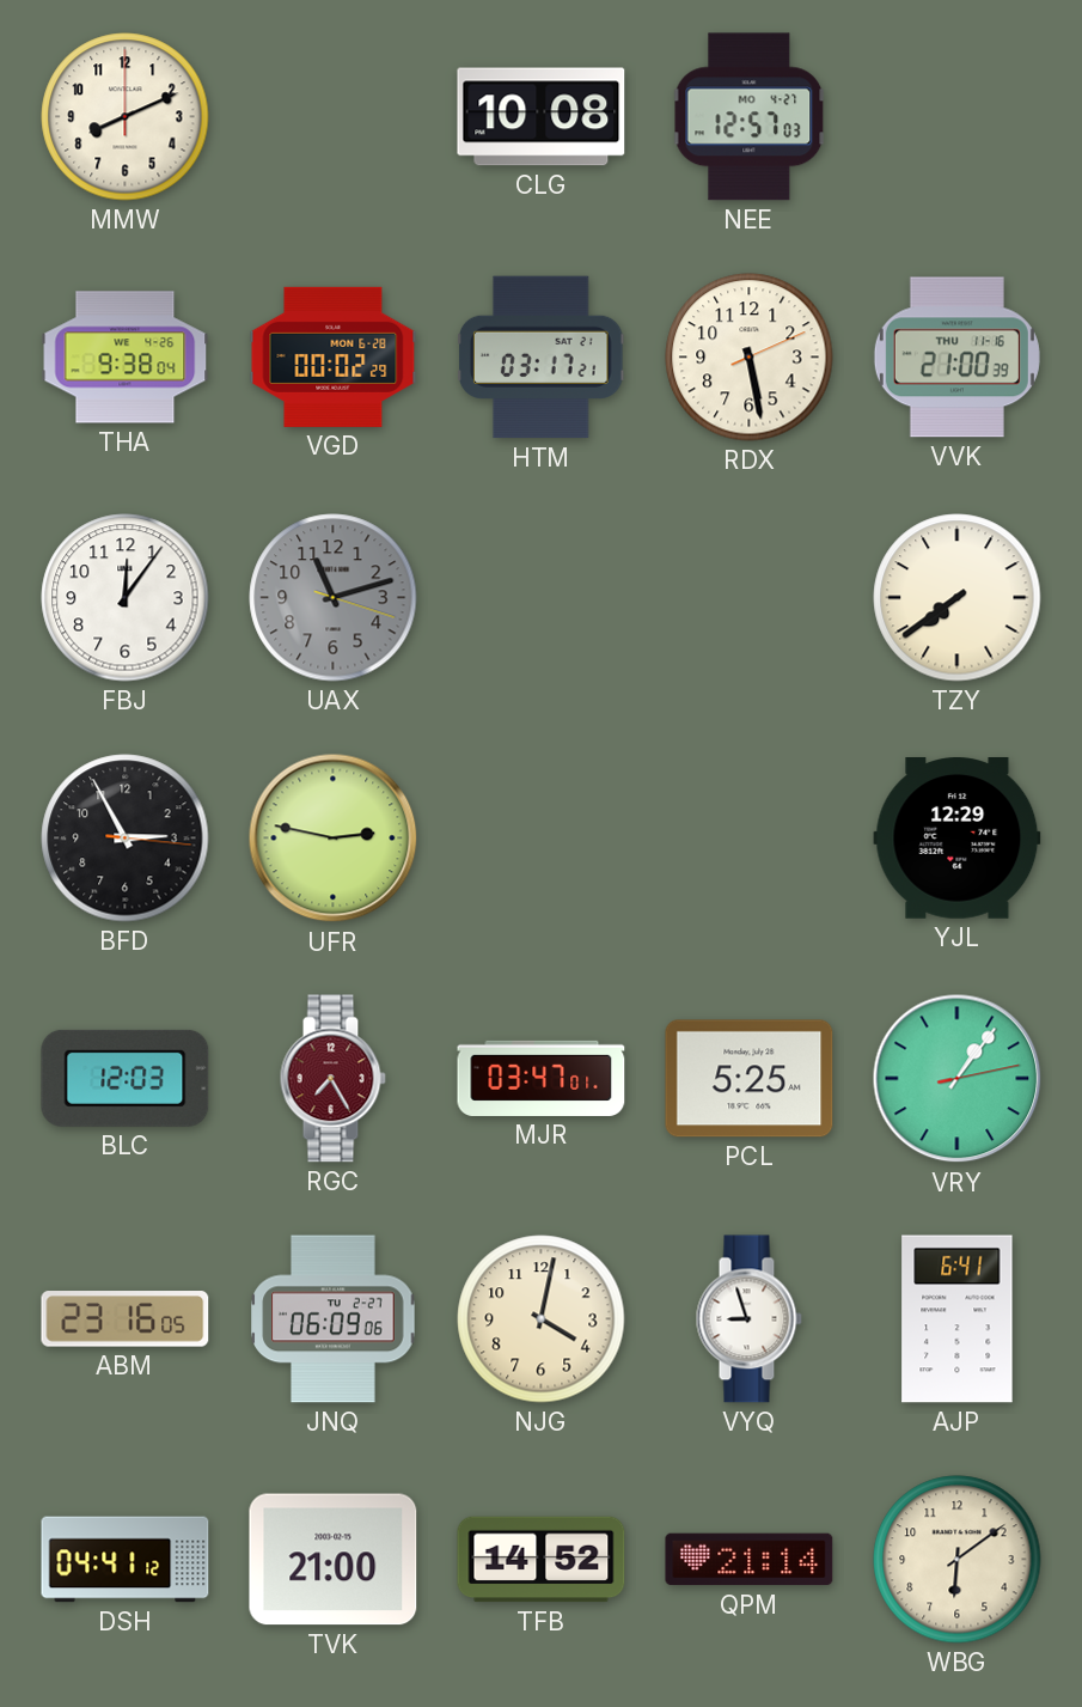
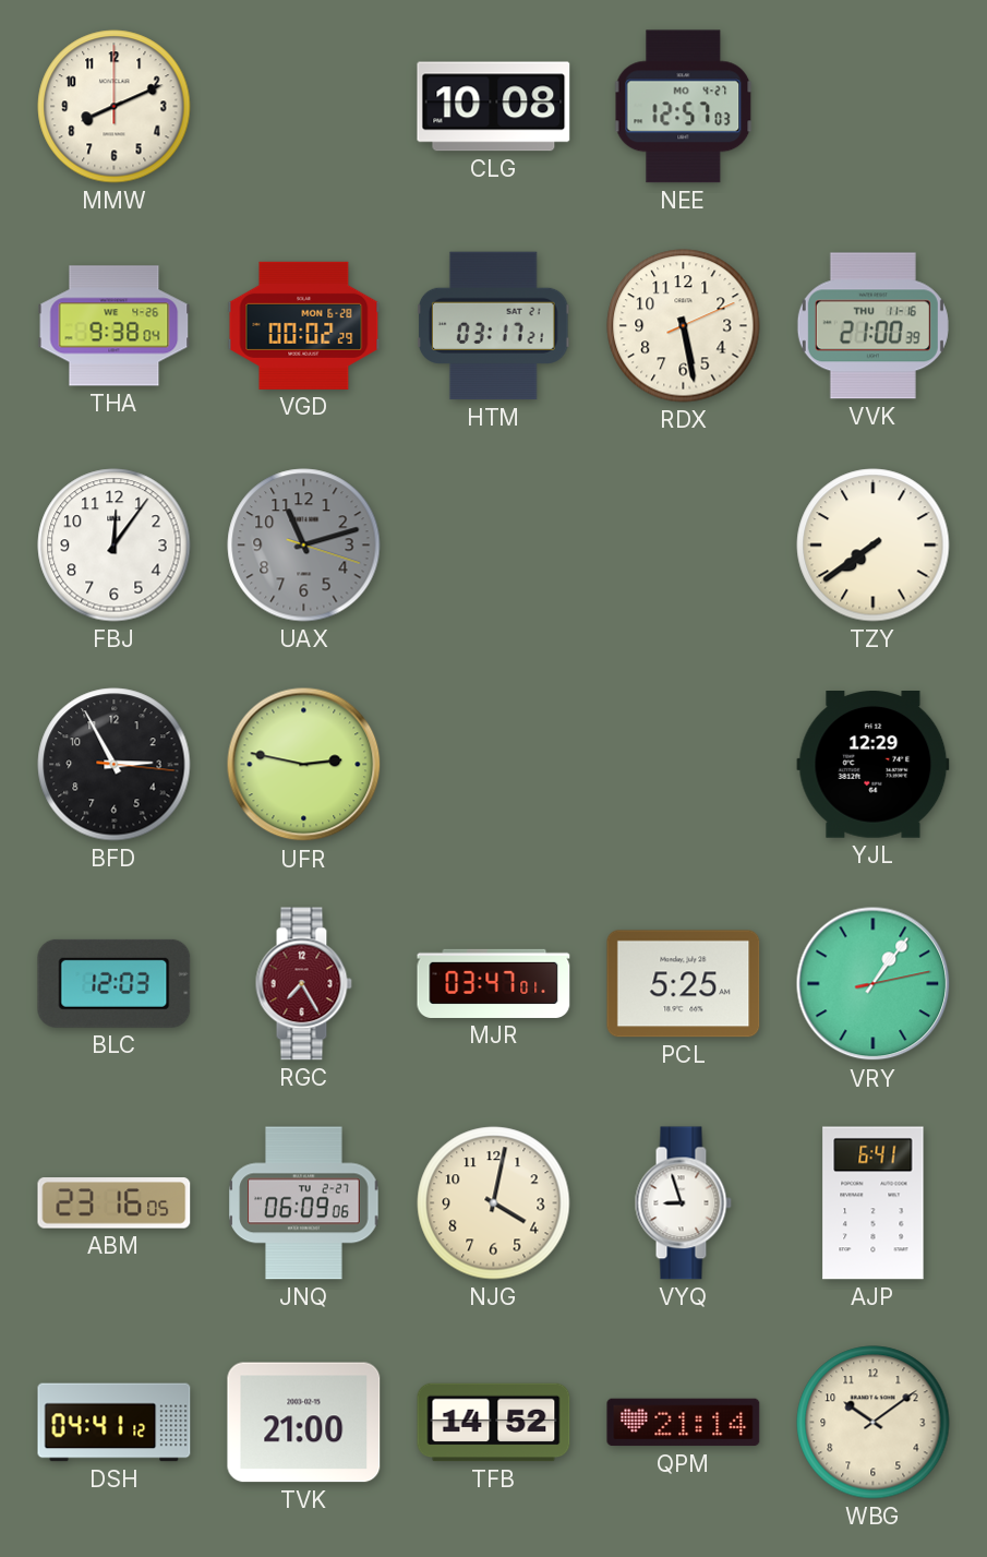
WBG: 6:09 -> 10:09
